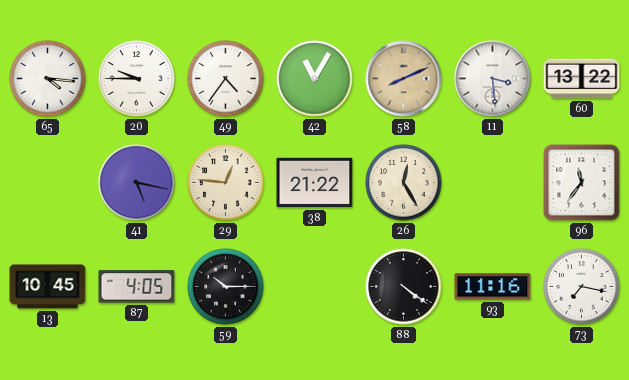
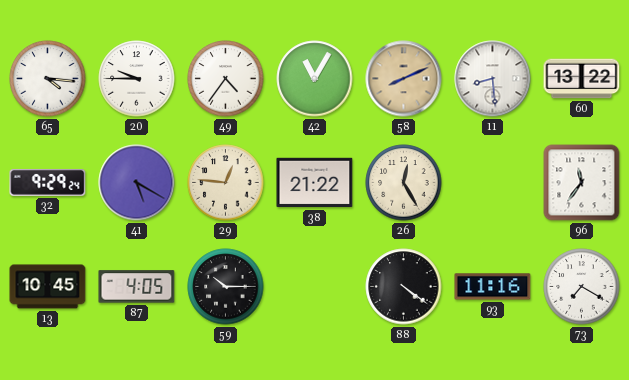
11: 3:29 -> 8:29
32: none -> 9:29
41: 5:17 -> 5:20
73: 7:17 -> 7:20
